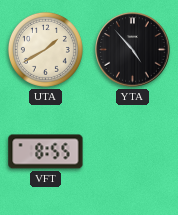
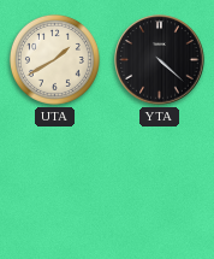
YTA: 4:53 -> 4:22
VFT: 8:55 -> none
